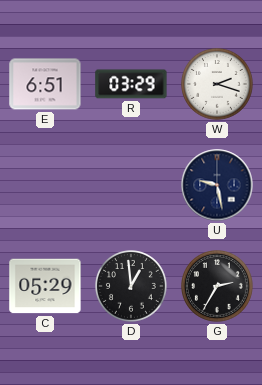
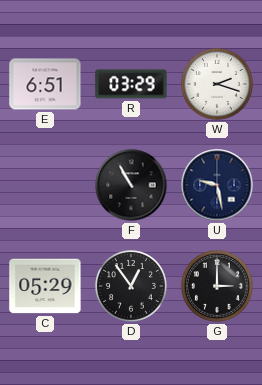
F: none -> 10:55
D: 12:59 -> 12:54
G: 2:35 -> 3:00
